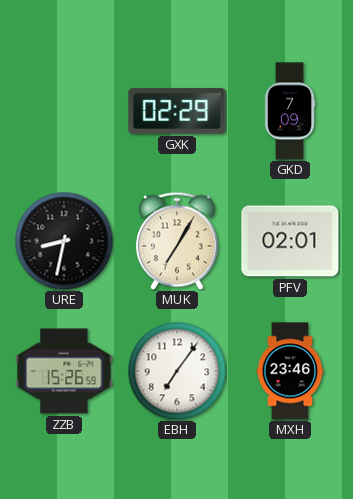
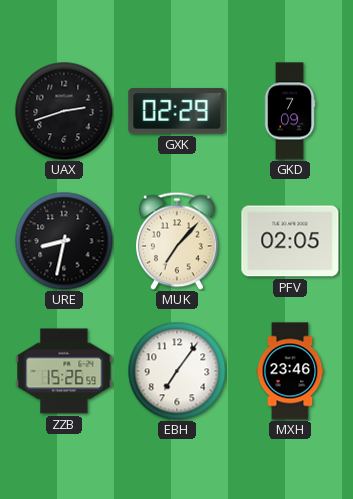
UAX: none -> 2:42
MUK: 7:05 -> 7:07
PFV: 02:01 -> 02:05
